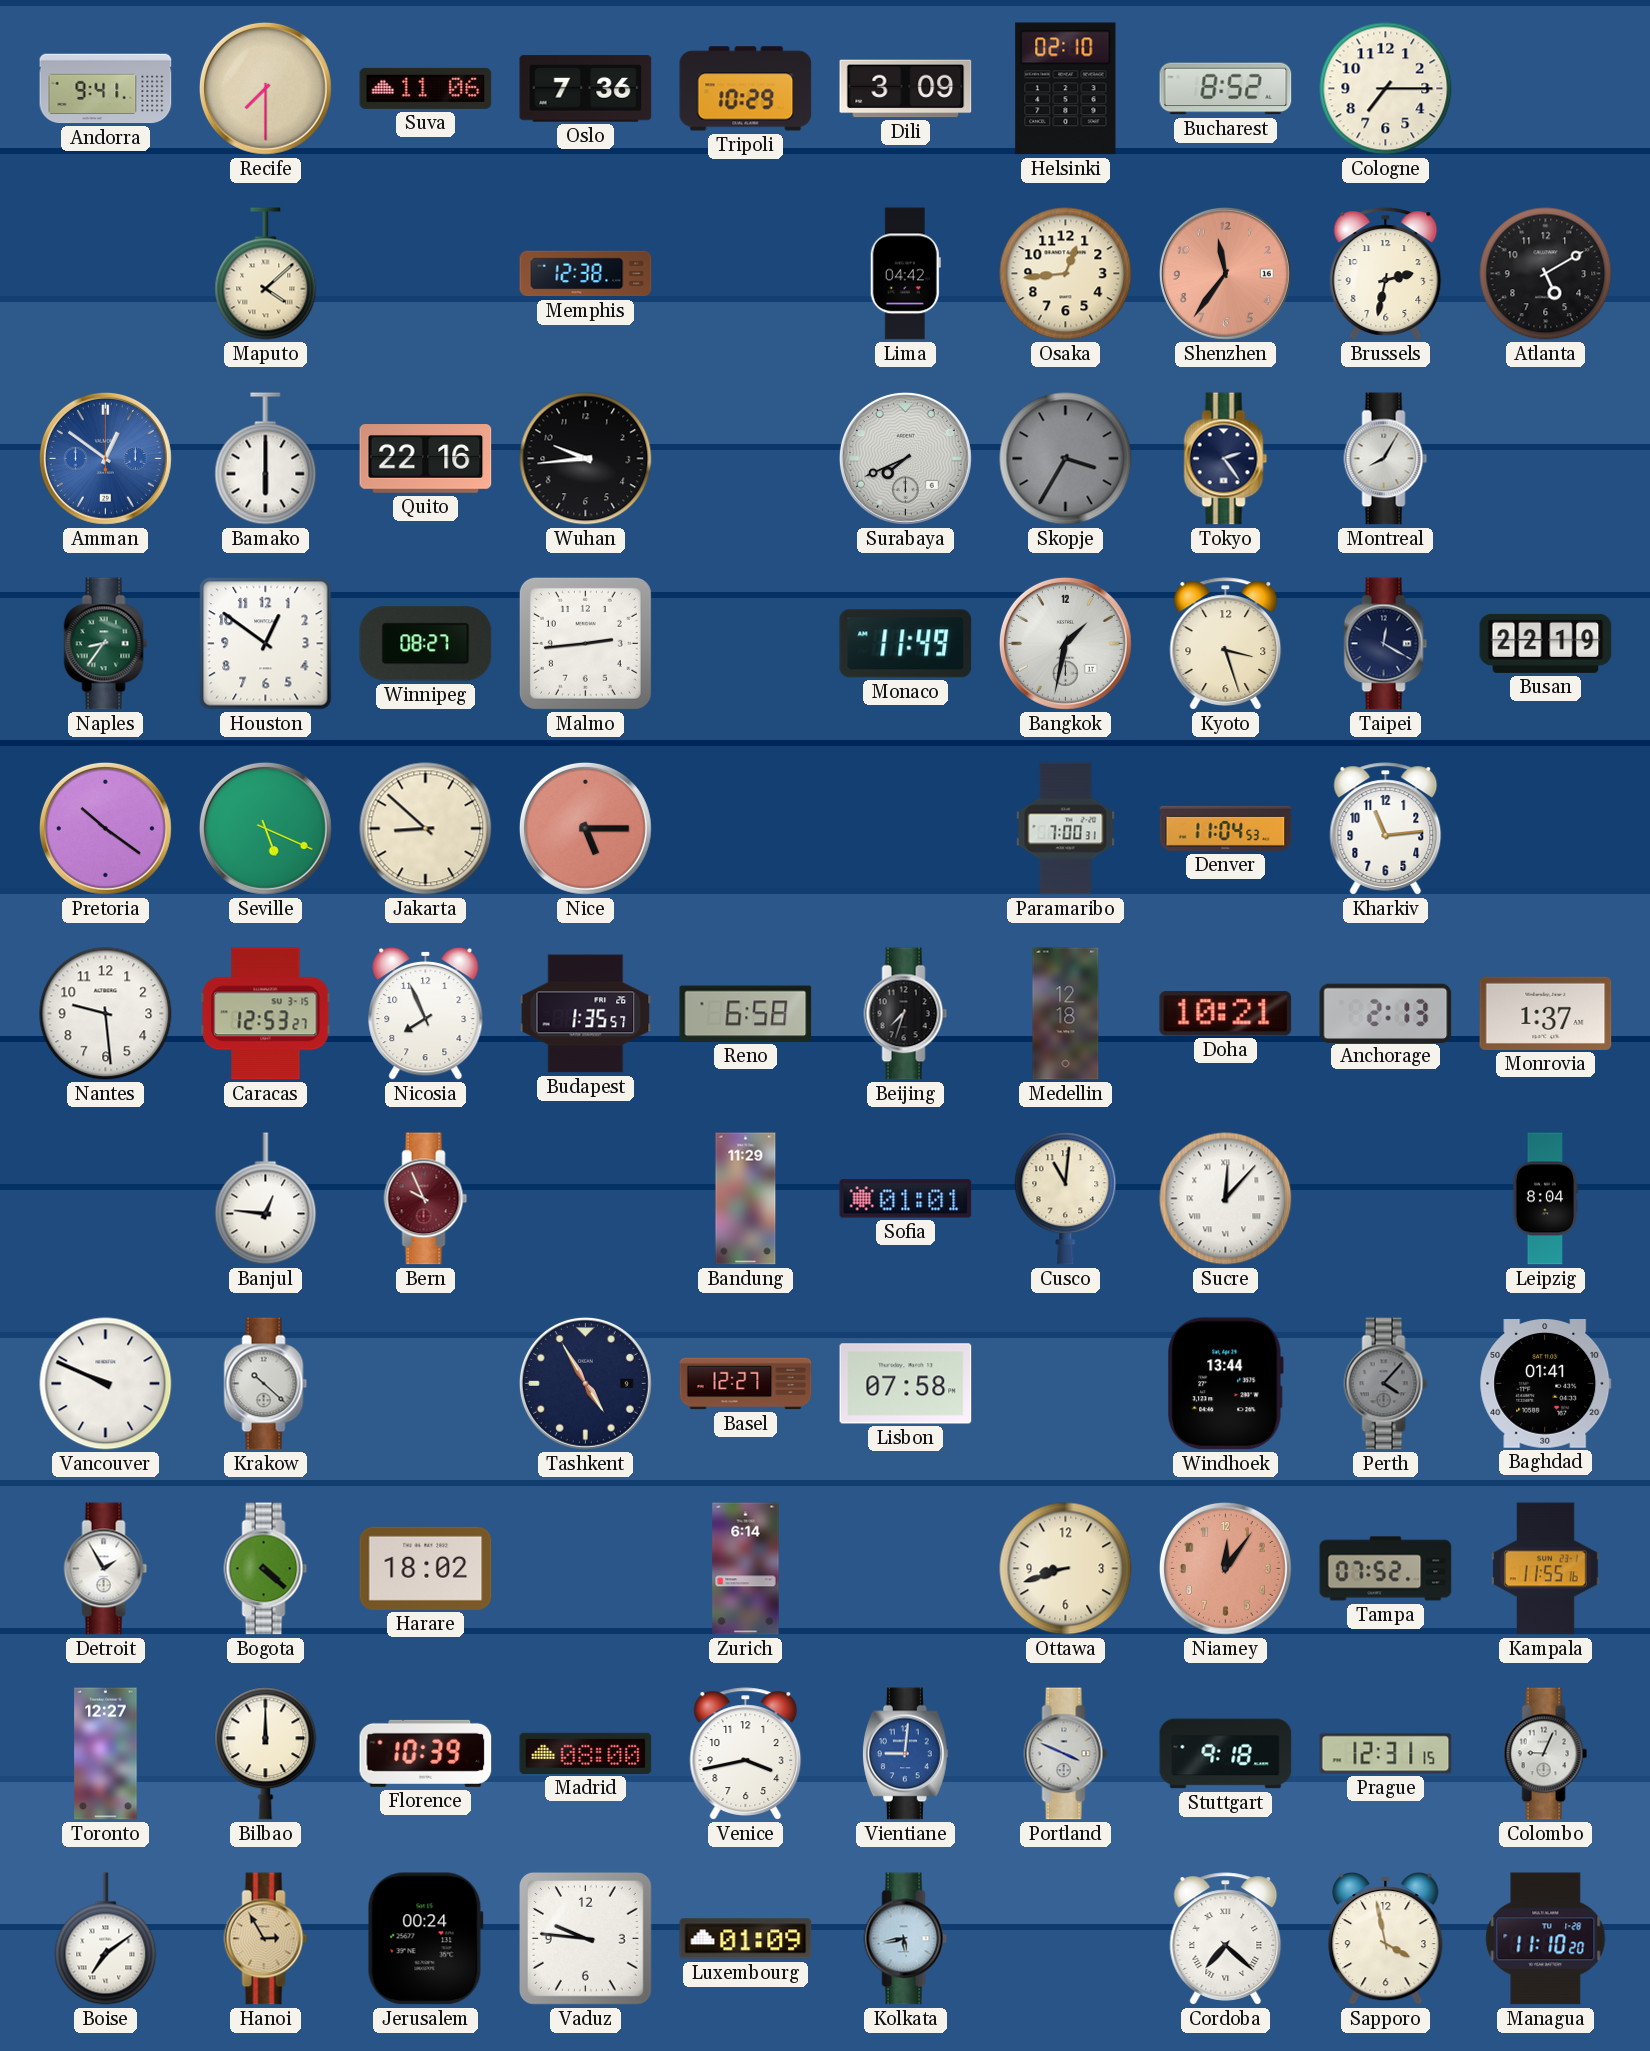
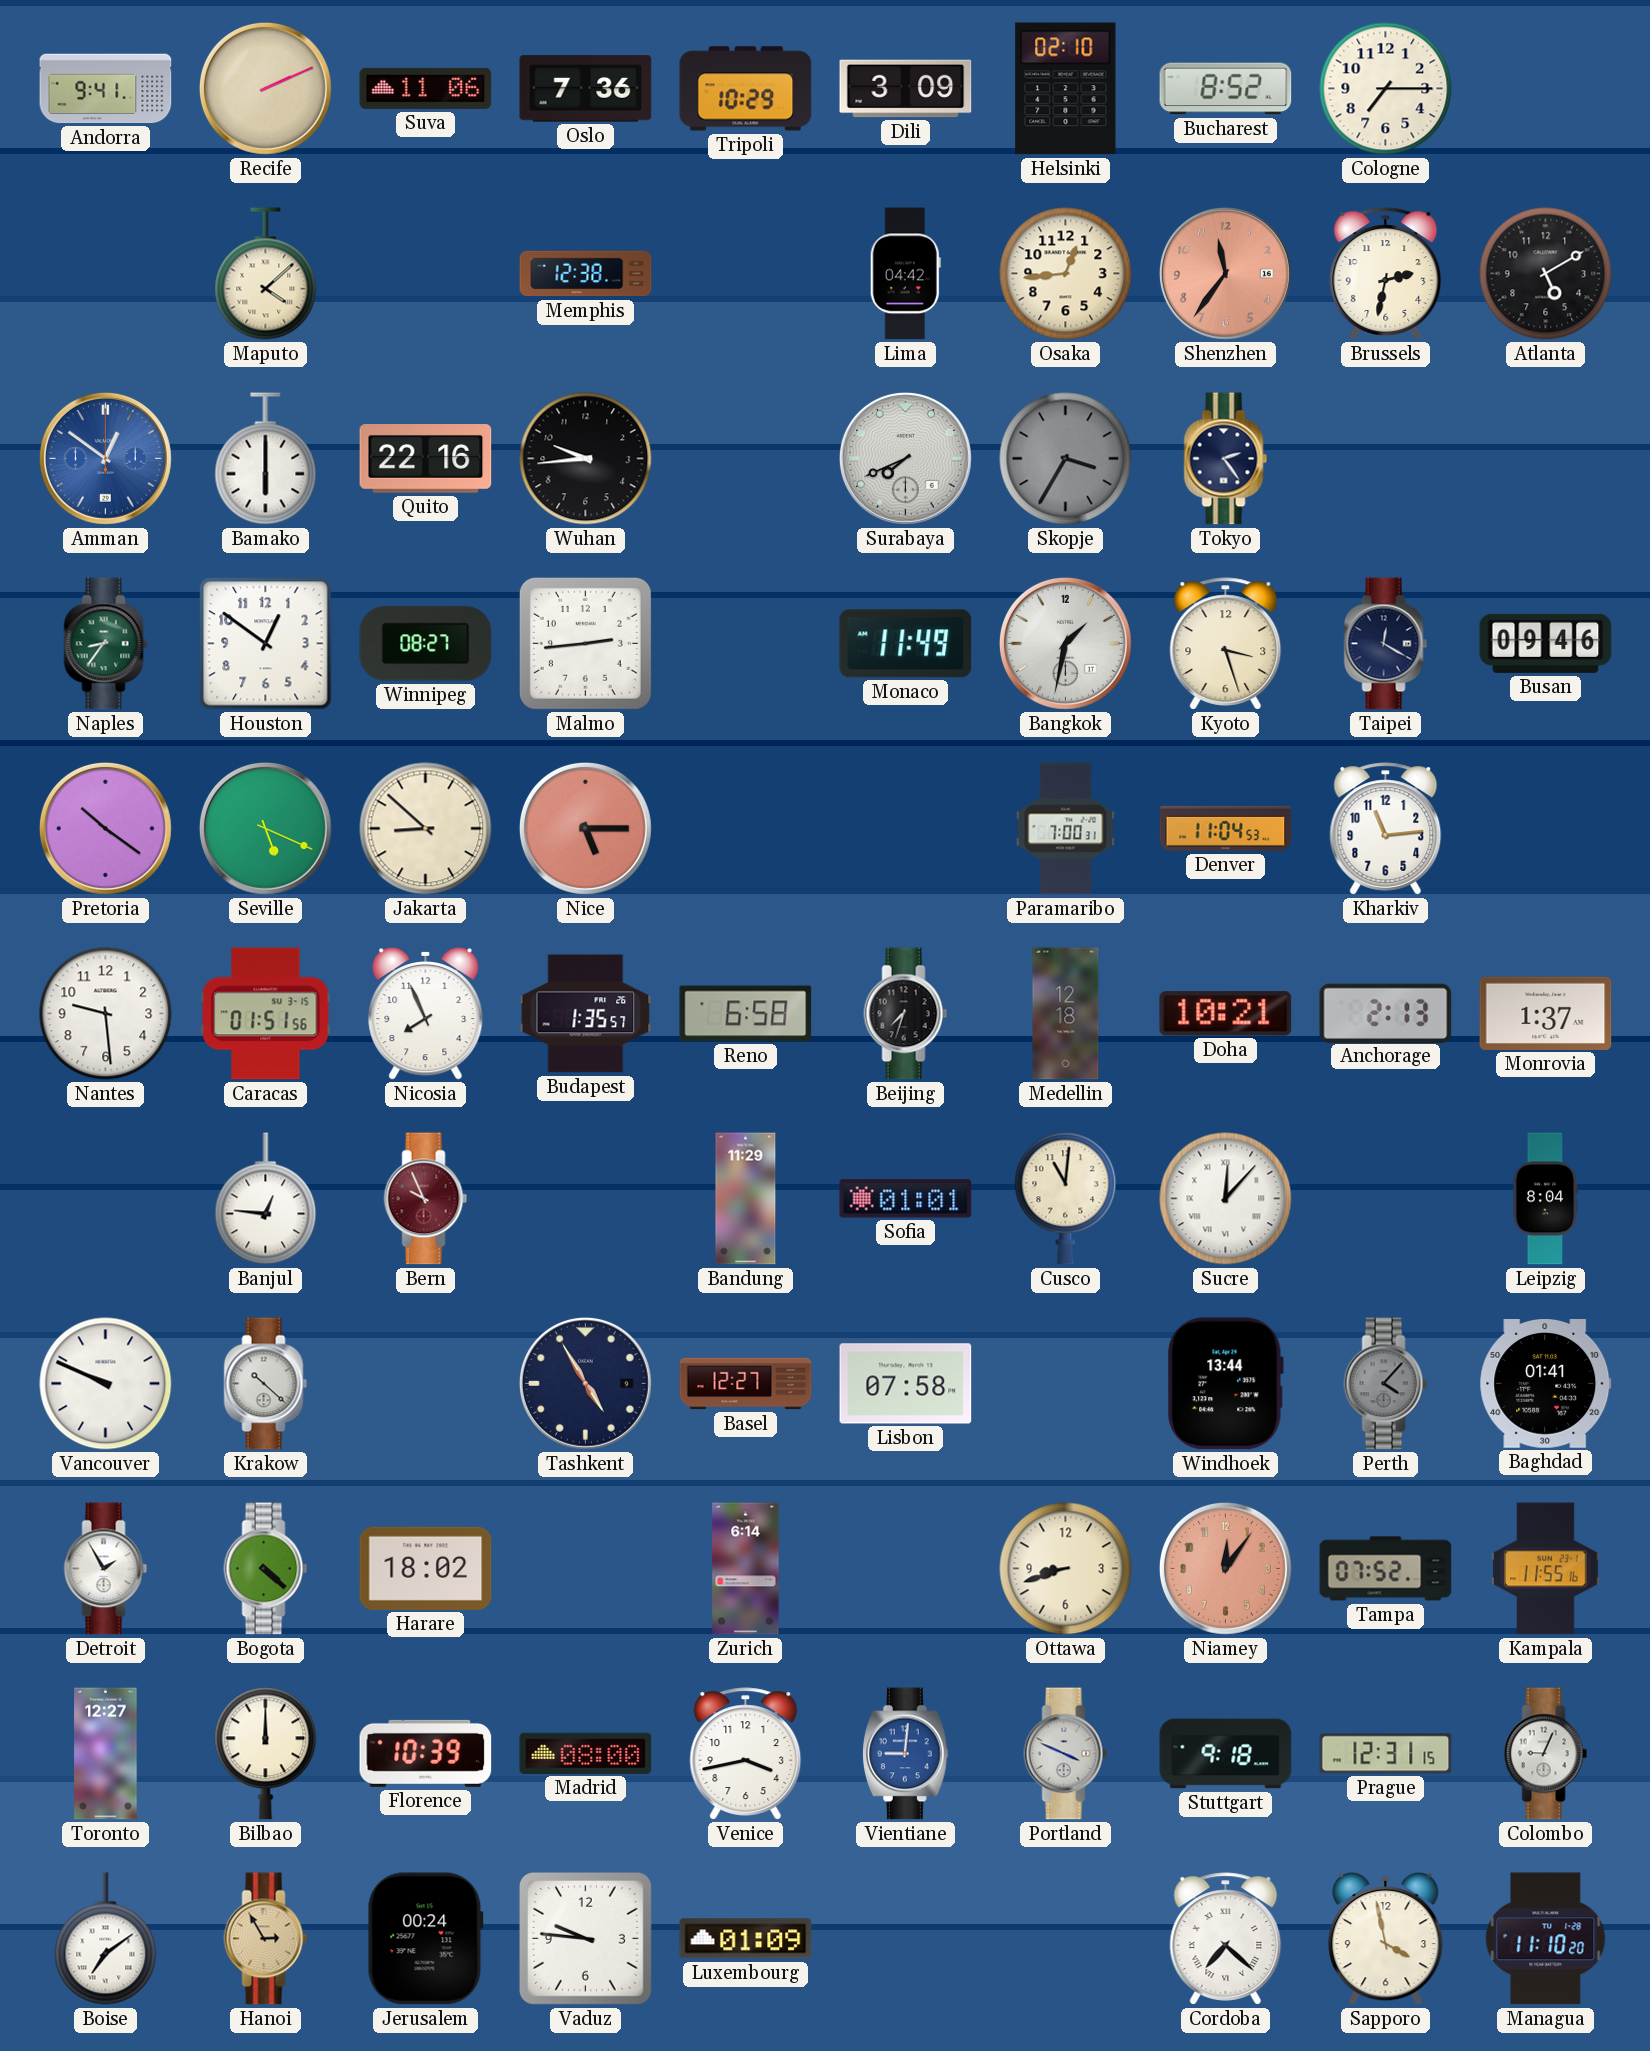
Recife: 7:30 -> 2:11
Montreal: 8:05 -> none
Busan: 22:19 -> 09:46
Caracas: 12:53 -> 01:51
Kolkata: 5:43 -> none
